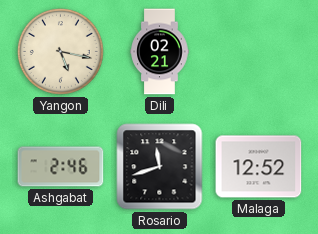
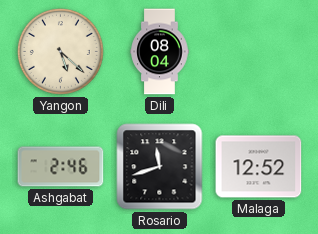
Yangon: 5:17 -> 5:22
Dili: 02:21 -> 08:04
